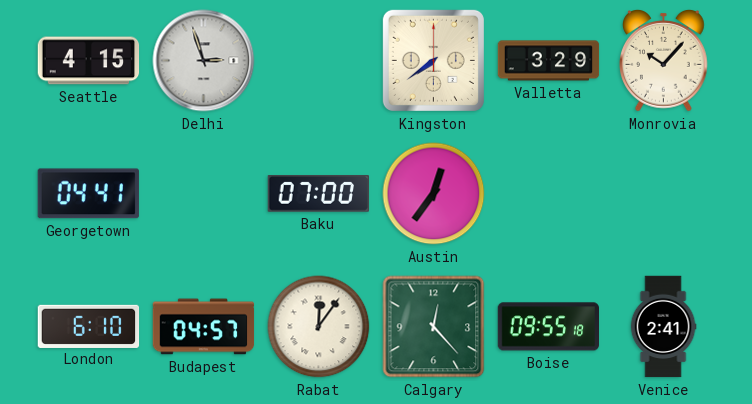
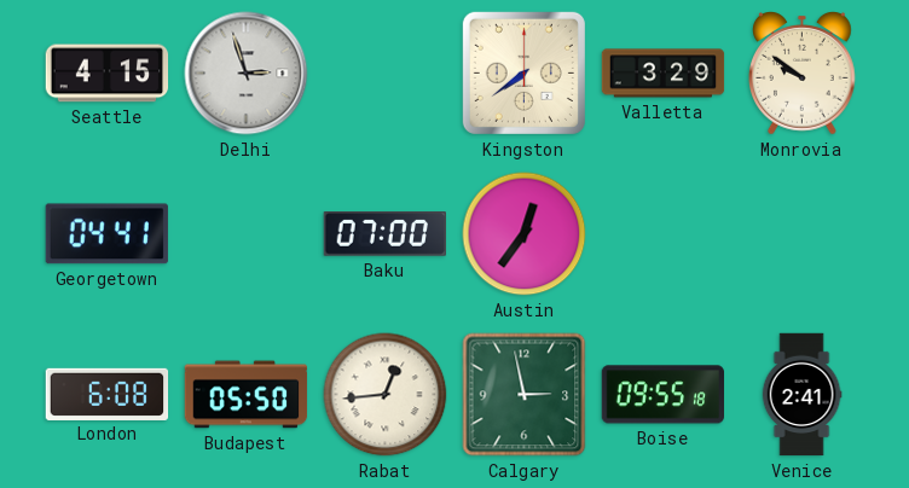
Monrovia: 10:07 -> 9:51
London: 6:10 -> 6:08
Budapest: 04:57 -> 05:50
Rabat: 12:06 -> 12:44
Calgary: 12:23 -> 2:58
